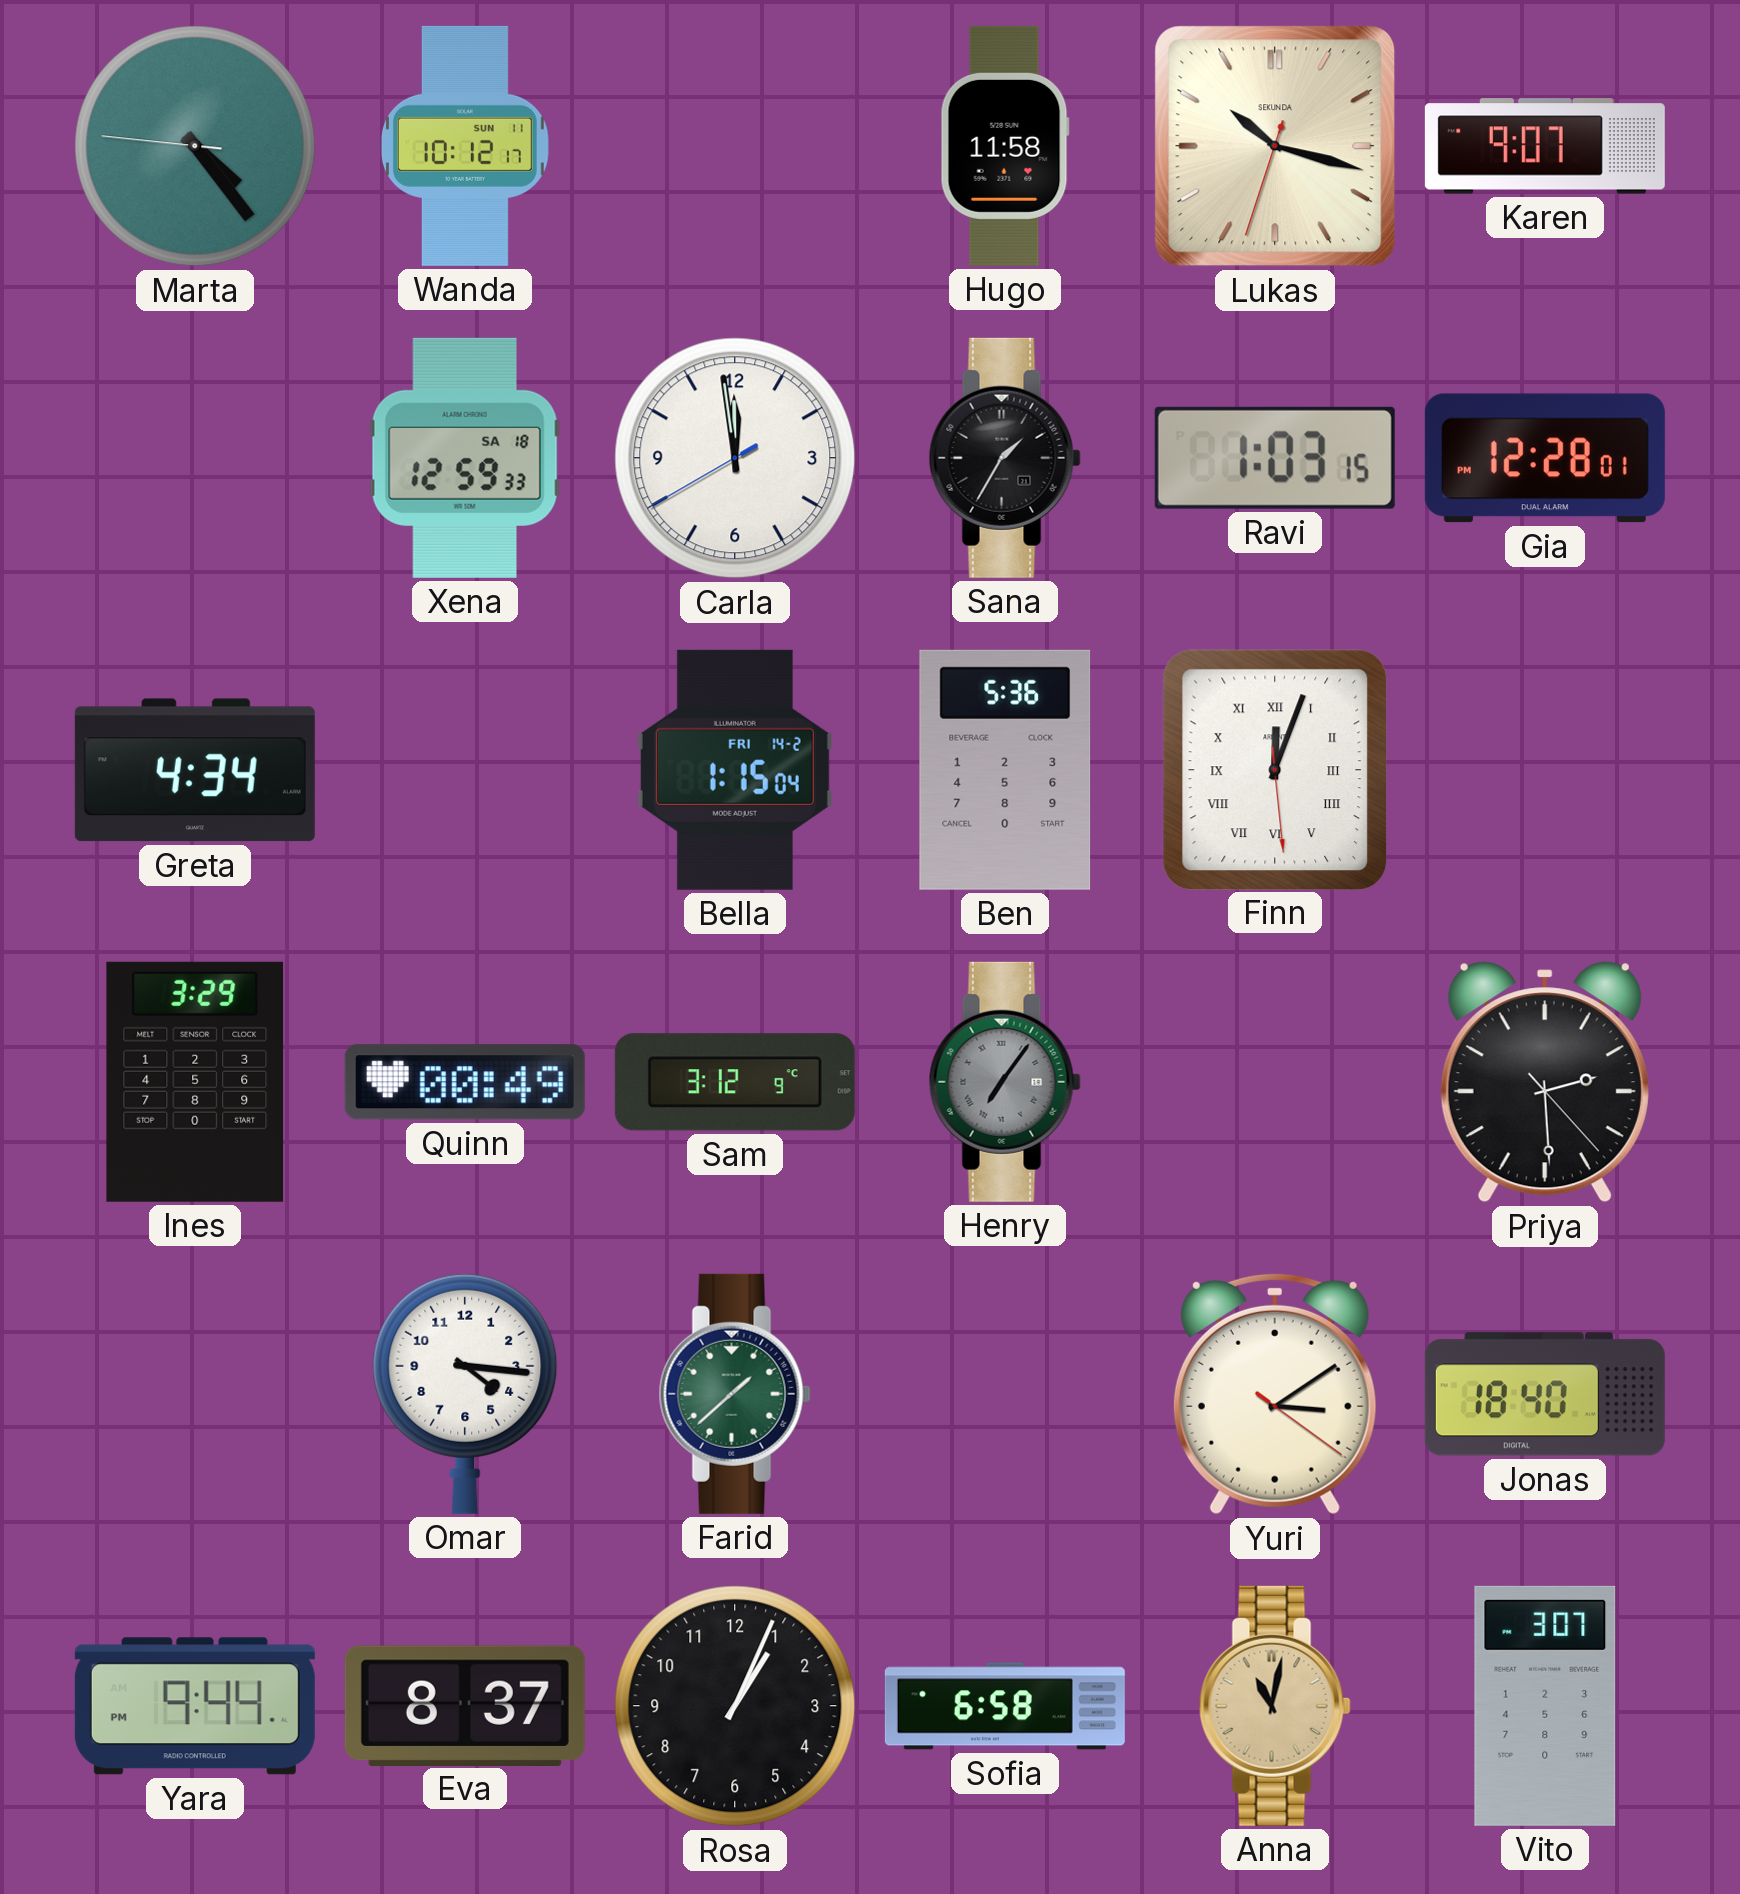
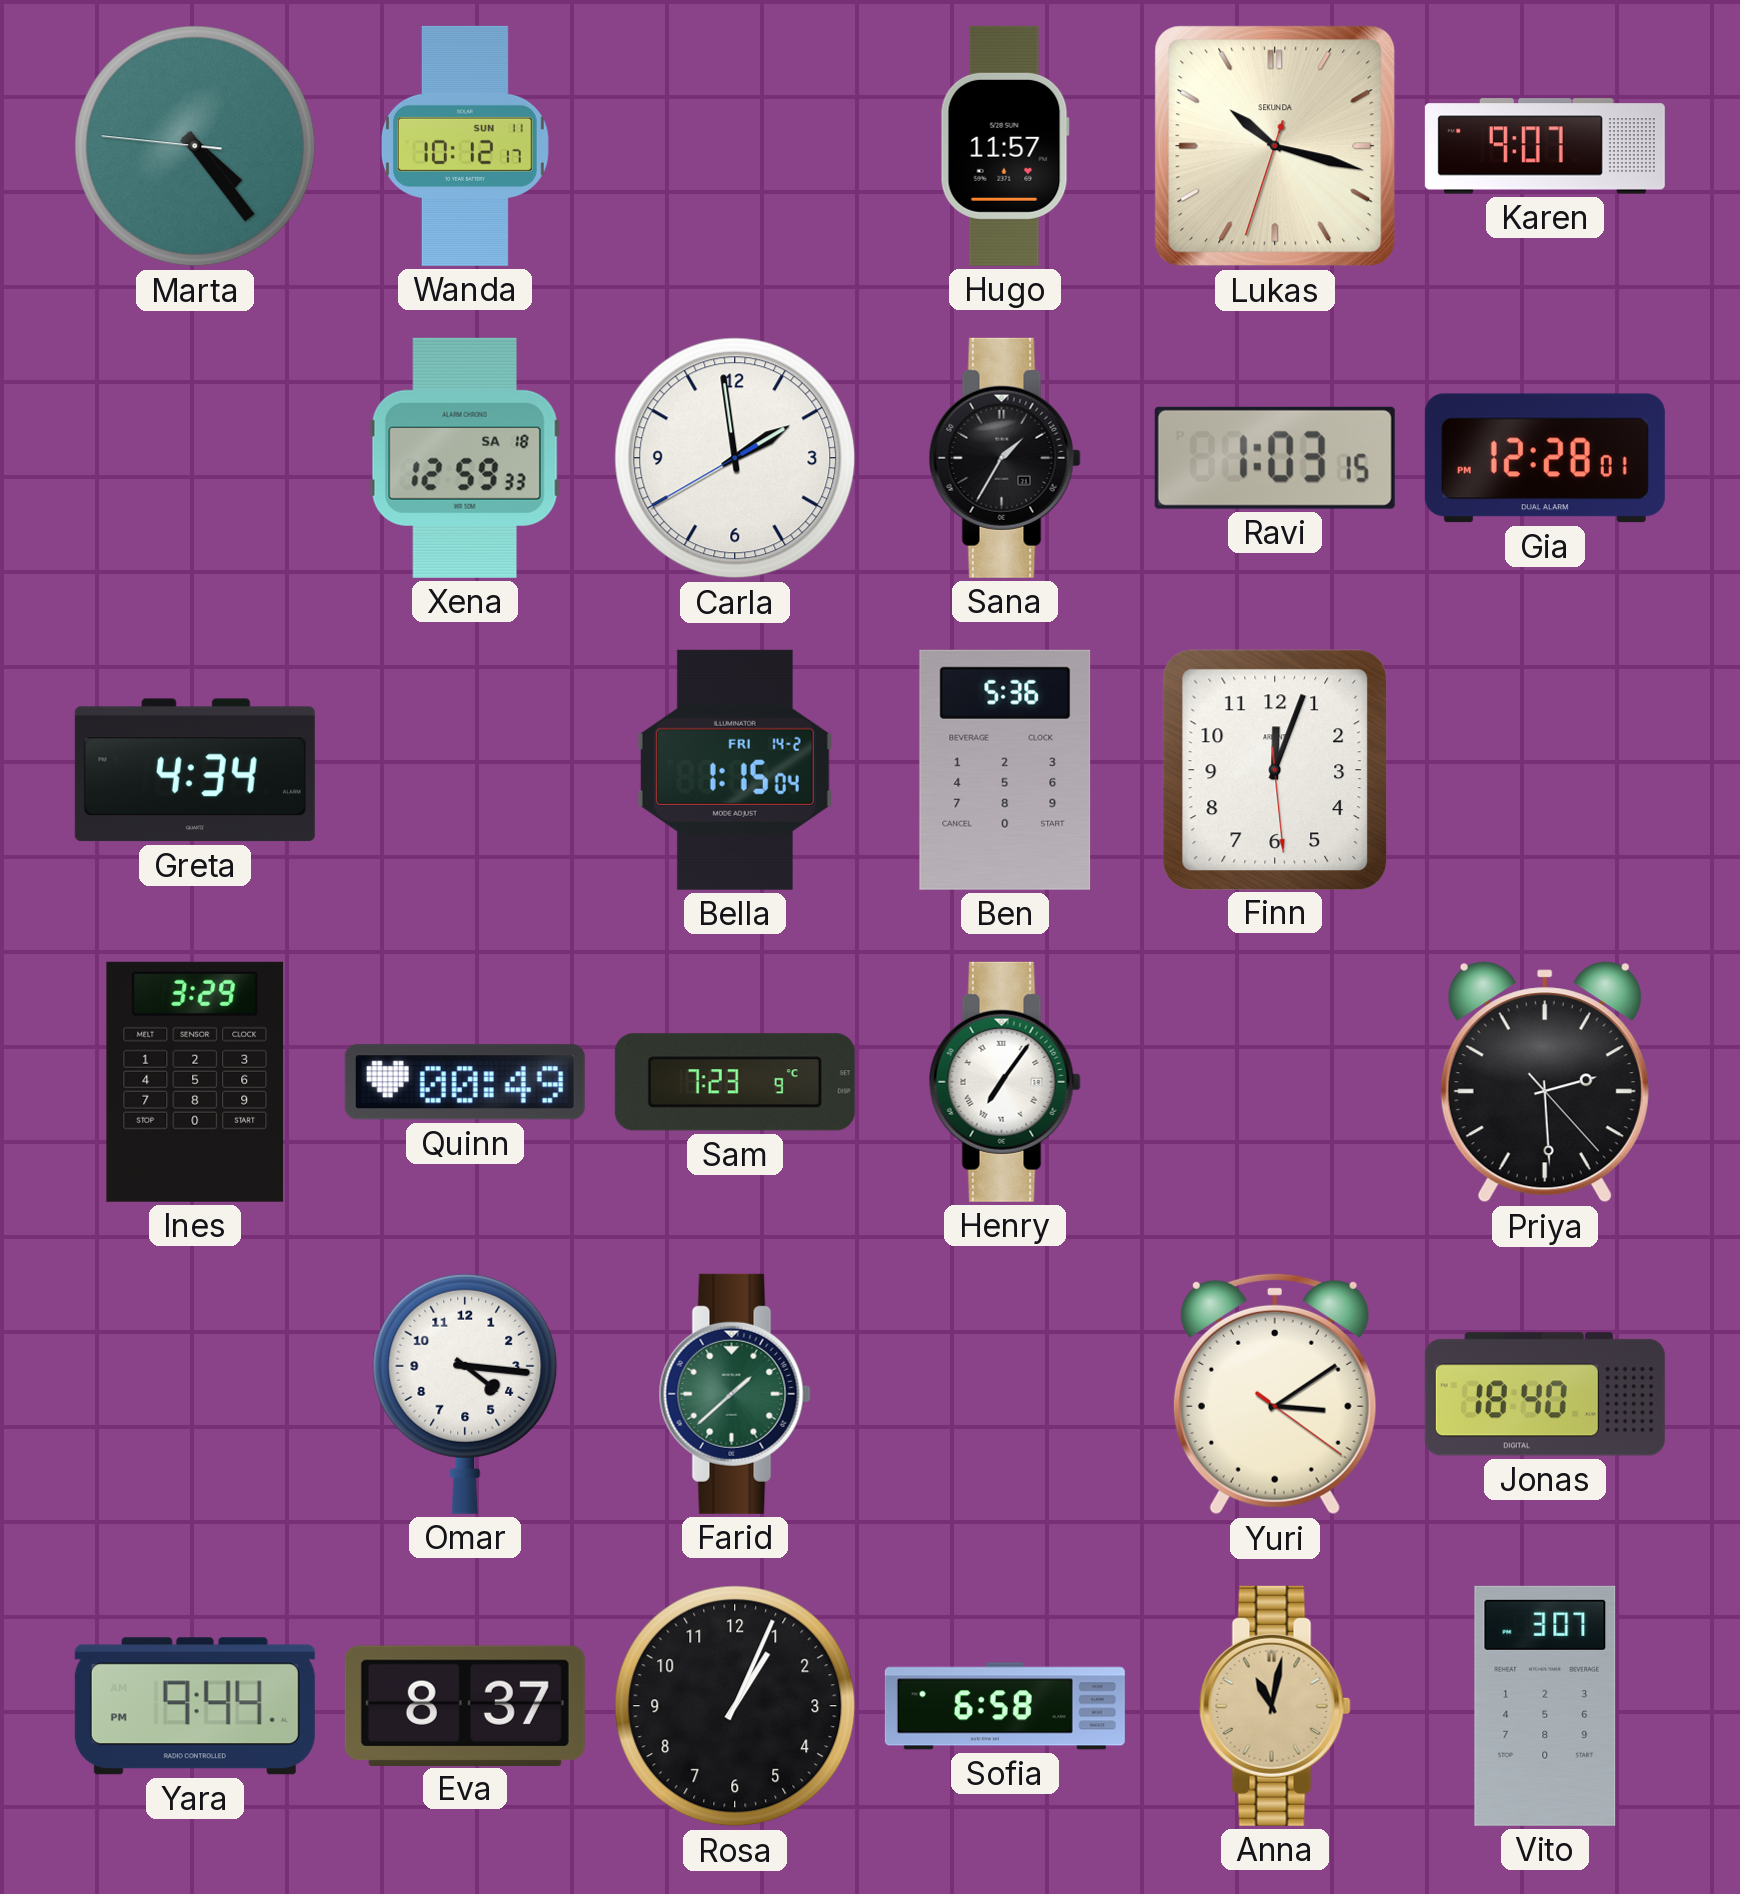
Hugo: 11:58 -> 11:57
Carla: 11:58 -> 1:58
Finn numerals: Roman -> Arabic
Sam: 3:12 -> 7:23
Henry dial: grey -> white
